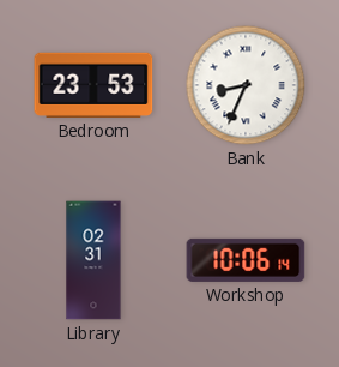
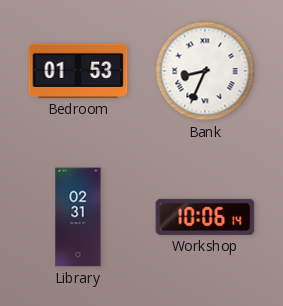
Bedroom: 23:53 -> 01:53
